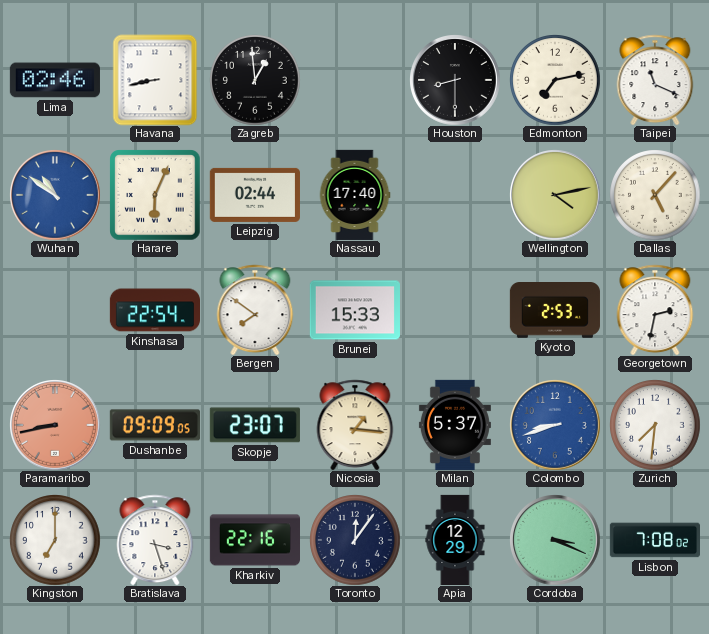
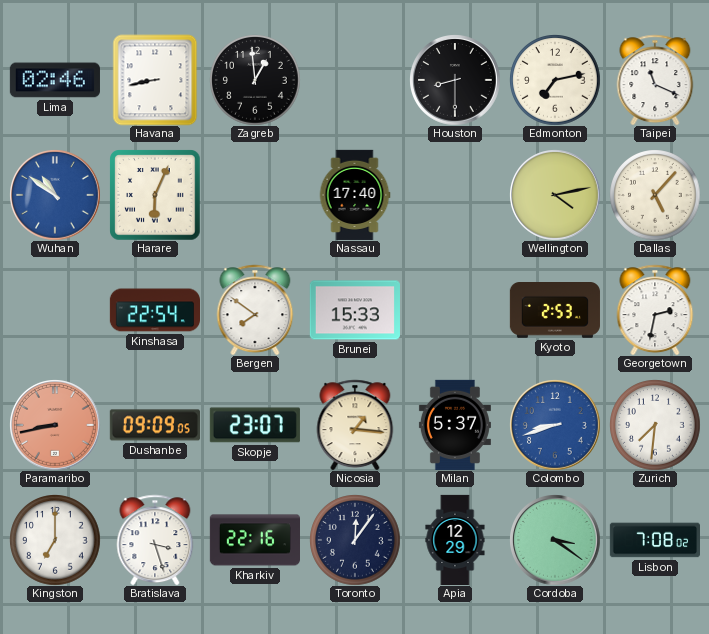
Leipzig: 02:44 -> none
Cordoba: 3:19 -> 3:21
